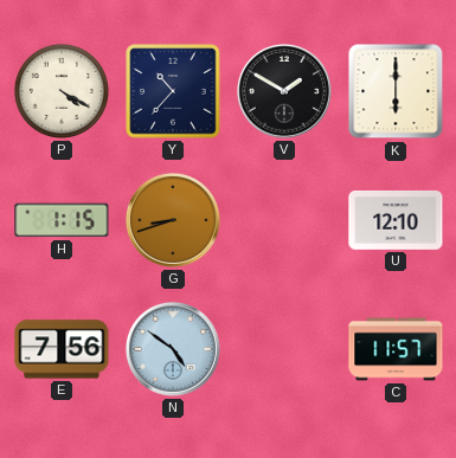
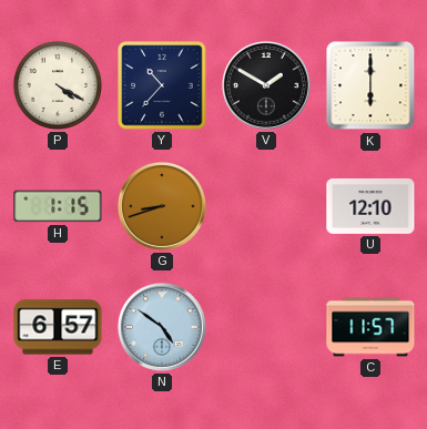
E: 7:56 -> 6:57
